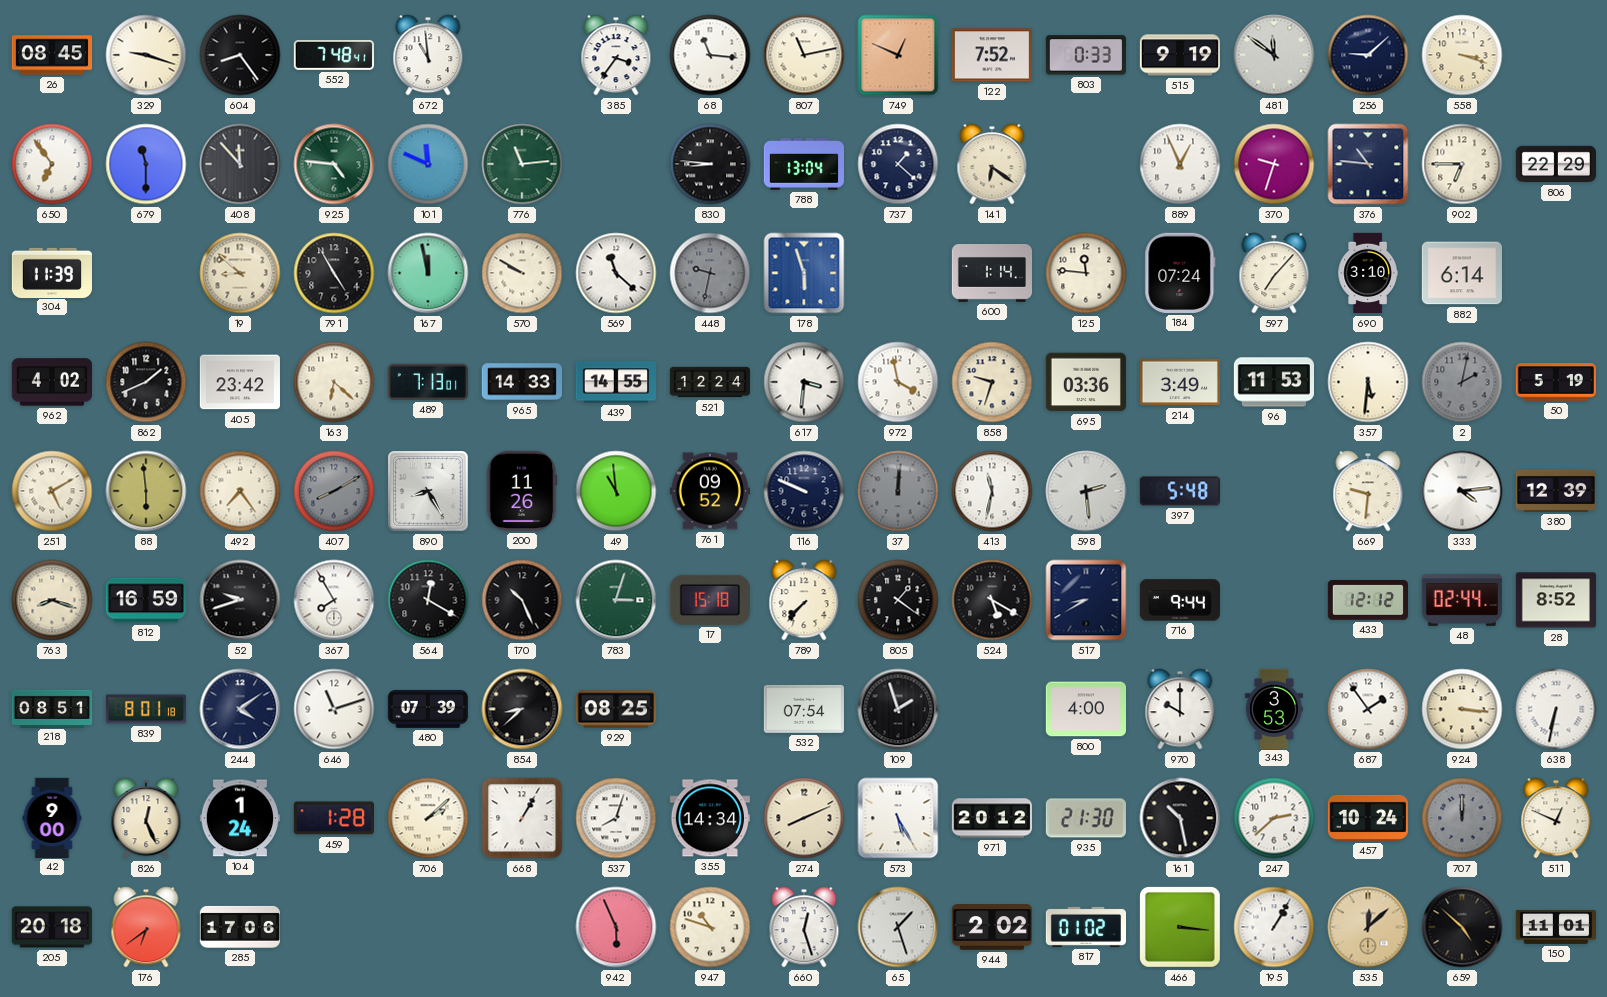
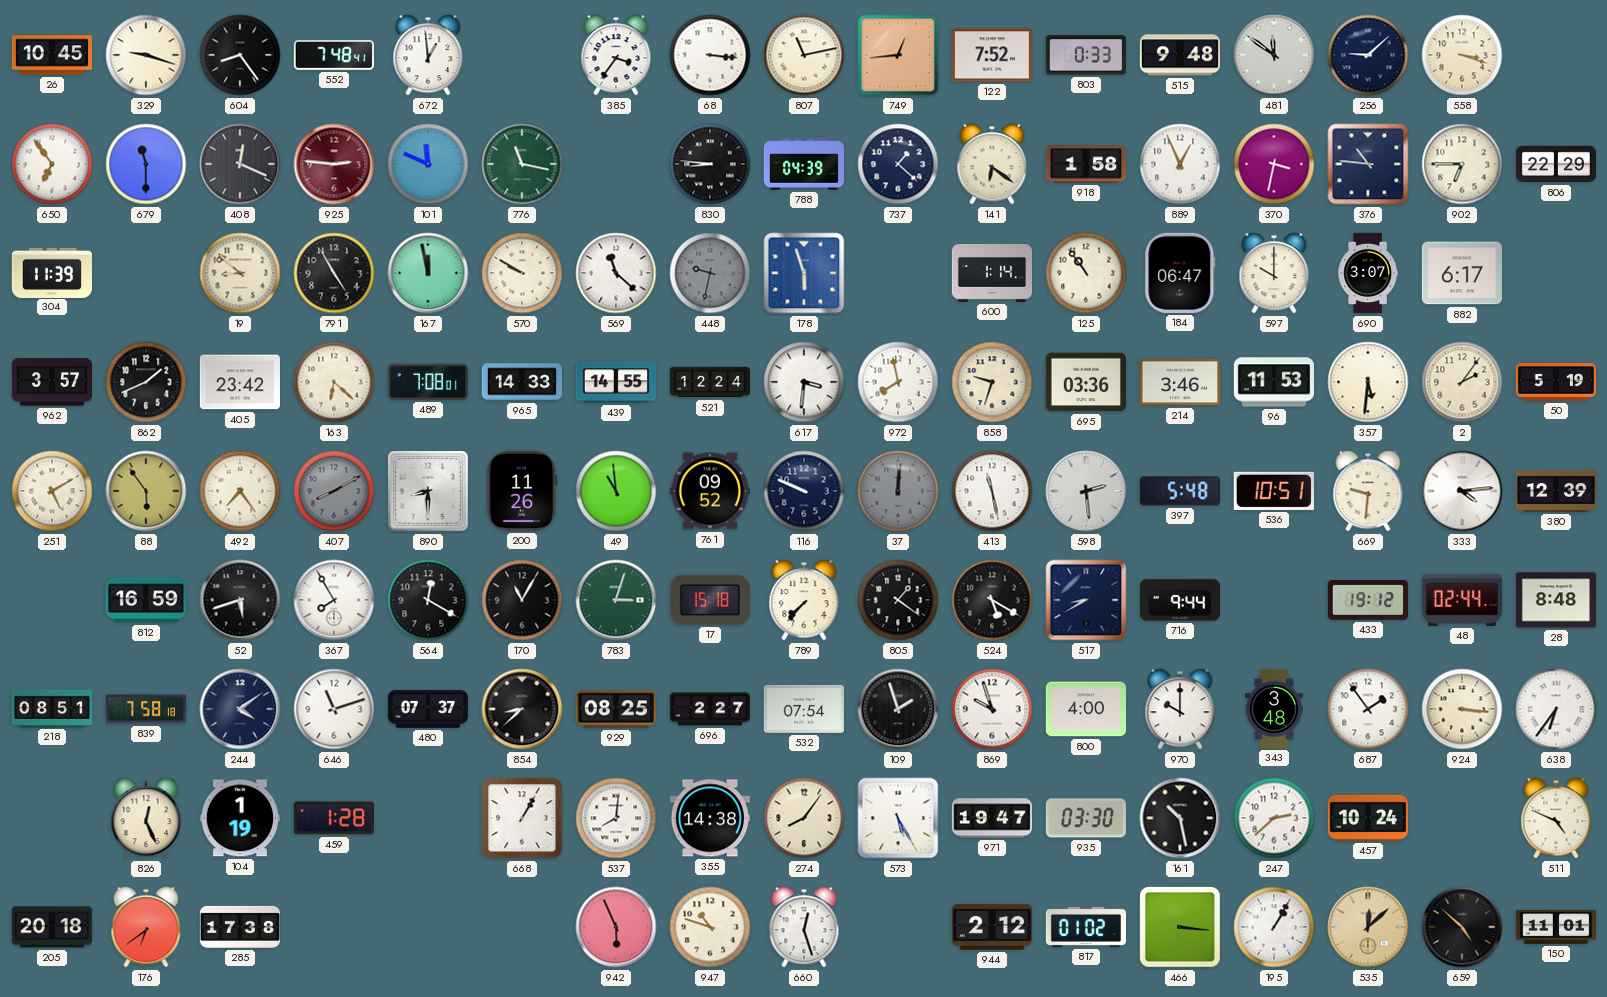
26: 08:45 -> 10:45
672: 10:59 -> 12:59
68: 11:16 -> 3:16
749: 12:49 -> 12:44
515: 9:19 -> 9:48
408: 11:53 -> 12:19
925: 4:46 -> 2:46
925 dial: green -> burgundy
776: 11:14 -> 11:17
788: 13:04 -> 04:39
918: none -> 1:58
370: 9:33 -> 3:32
125: 11:46 -> 10:54
184: 07:24 -> 06:47
597: 7:07 -> 10:00
690: 3:10 -> 3:07
882: 6:14 -> 6:17
962: 4:02 -> 3:57
489: 7:13 -> 7:08
972: 3:58 -> 7:58
214: 3:49 -> 3:46
2: 2:02 -> 2:06
2 dial: grey -> cream
88: 5:59 -> 5:54
890: 8:25 -> 8:30
413: 11:32 -> 11:28
536: none -> 10:51
763: 8:18 -> none
52: 9:42 -> 5:42
170: 10:26 -> 11:05
433: 12:12 -> 19:12
28: 8:52 -> 8:48
839: 8:01 -> 7:58
480: 07:39 -> 07:37
696: none -> 2:27
869: none -> 9:57
343: 3:53 -> 3:48
638: 6:32 -> 6:36
42: 9:00 -> none
104: 1:24 -> 1:19
706: 2:08 -> none
537: 8:03 -> 8:01
355: 14:34 -> 14:38
274: 8:11 -> 8:06
971: 20:12 -> 19:47
935: 21:30 -> 03:30
707: 12:00 -> none
511: 12:49 -> 4:49
285: 17:06 -> 17:38
65: 1:27 -> none
944: 2:02 -> 2:12
